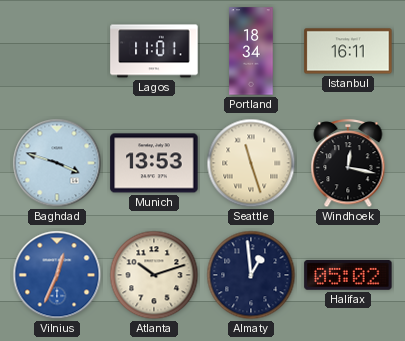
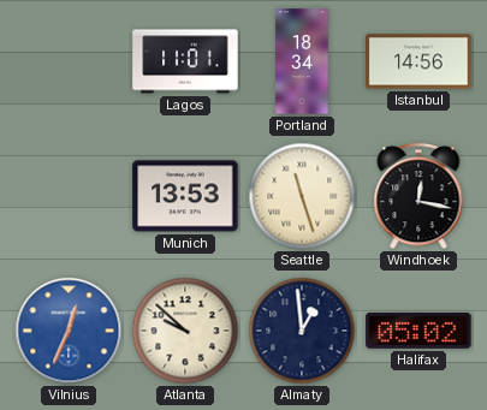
Istanbul: 16:11 -> 14:56
Baghdad: 3:48 -> none
Atlanta: 10:12 -> 9:52
